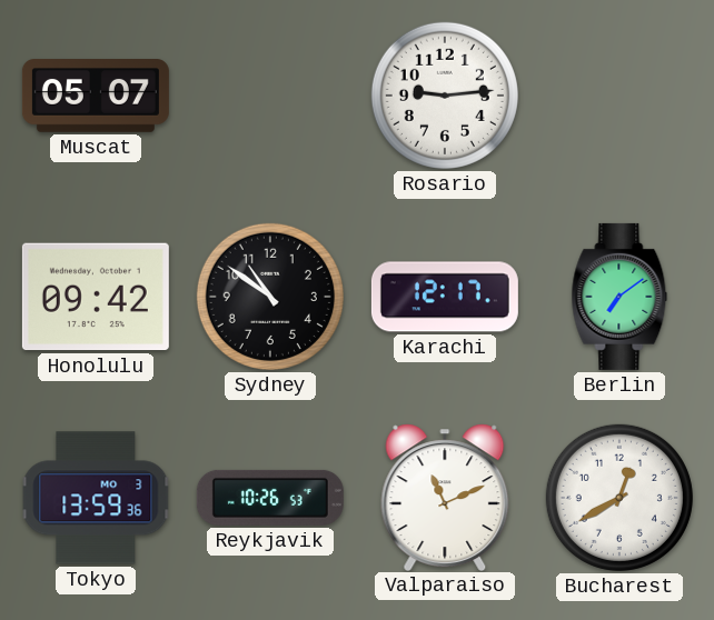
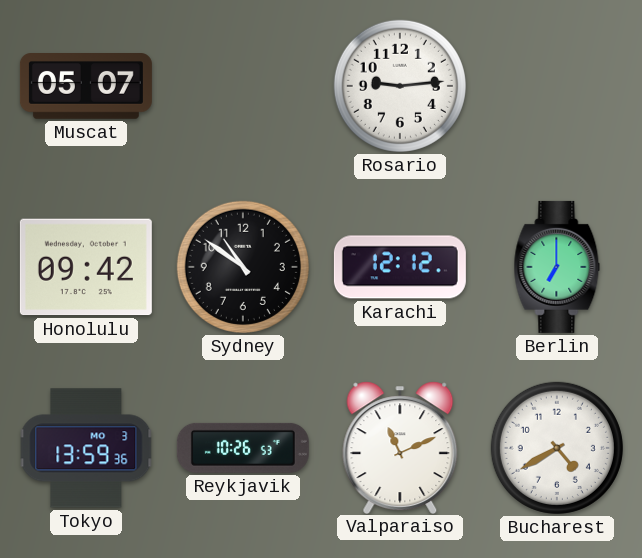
Karachi: 12:17 -> 12:12
Berlin: 7:09 -> 7:00
Bucharest: 12:40 -> 4:40
